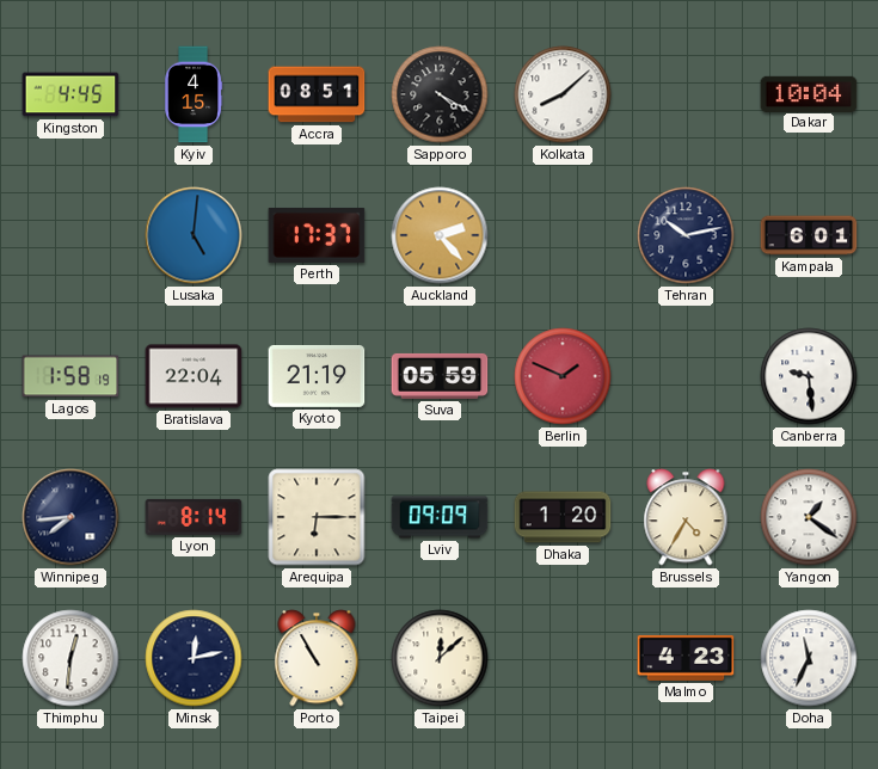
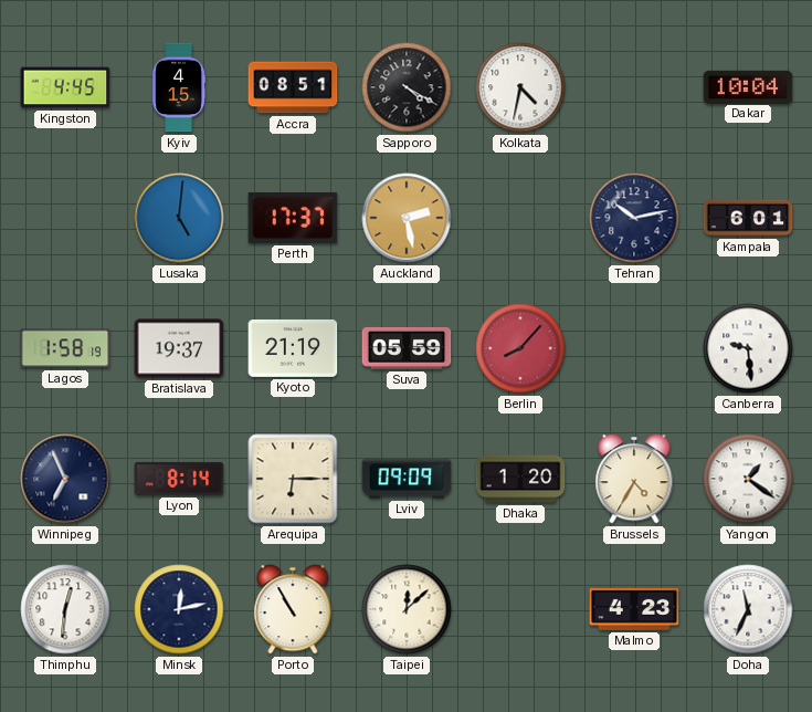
Kolkata: 8:08 -> 4:32
Auckland: 2:23 -> 2:28
Bratislava: 22:04 -> 19:37
Berlin: 1:49 -> 8:07
Winnipeg: 7:44 -> 6:56
